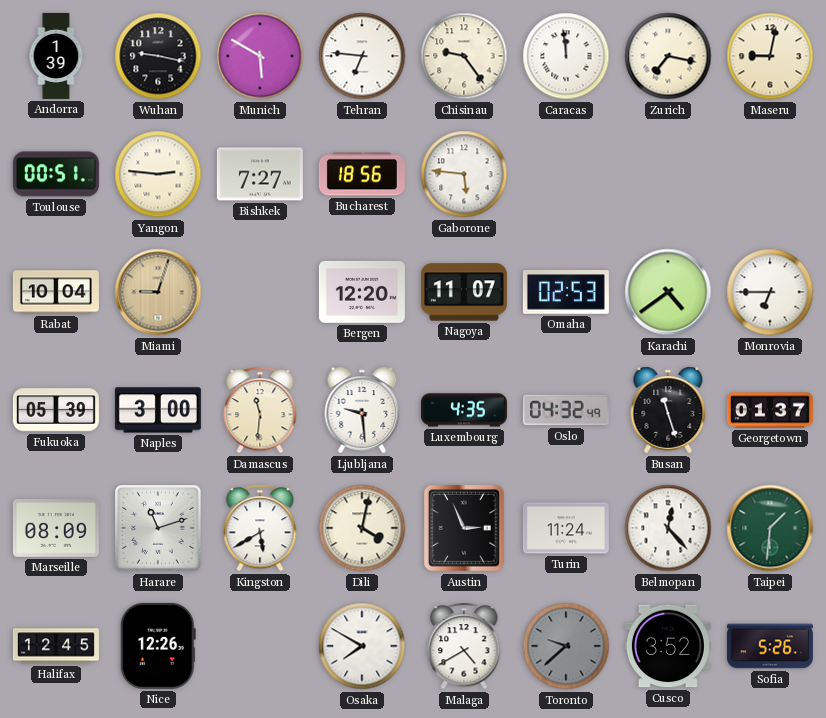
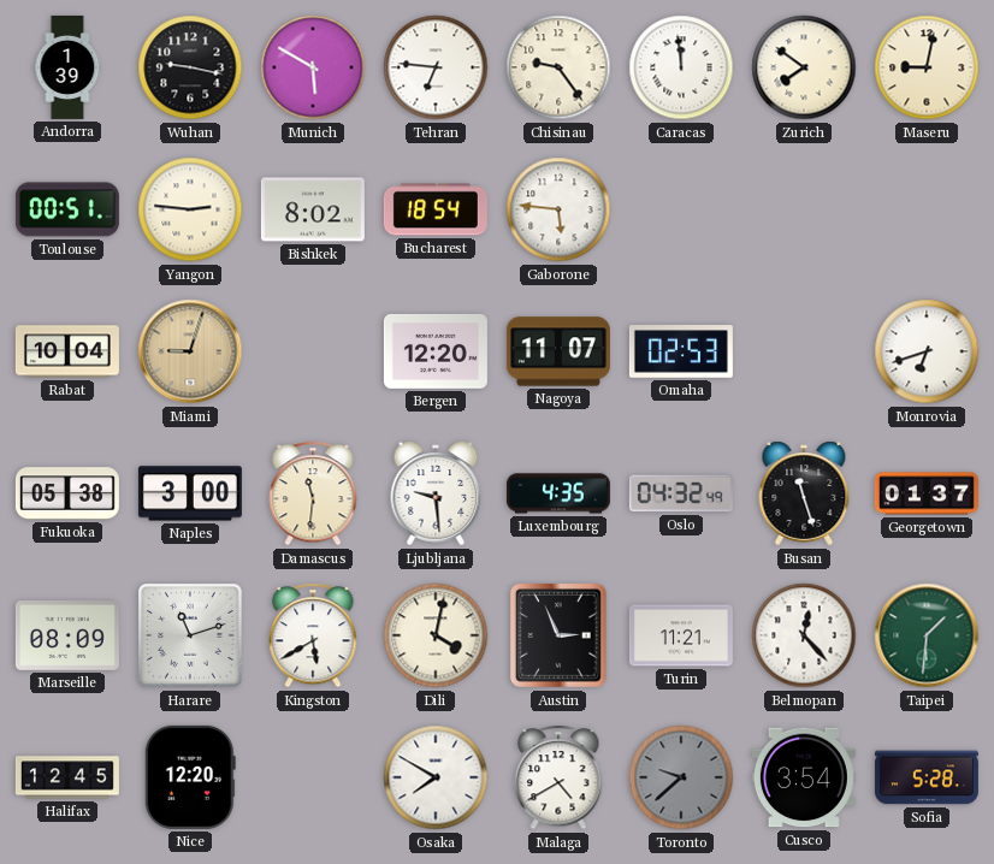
Zurich: 7:17 -> 7:51
Bishkek: 7:27 -> 8:02
Bucharest: 18:56 -> 18:54
Karachi: 4:39 -> none
Monrovia: 6:45 -> 6:42
Fukuoka: 05:39 -> 05:38
Turin: 11:24 -> 11:21
Nice: 12:26 -> 12:20
Cusco: 3:52 -> 3:54
Sofia: 5:26 -> 5:28
